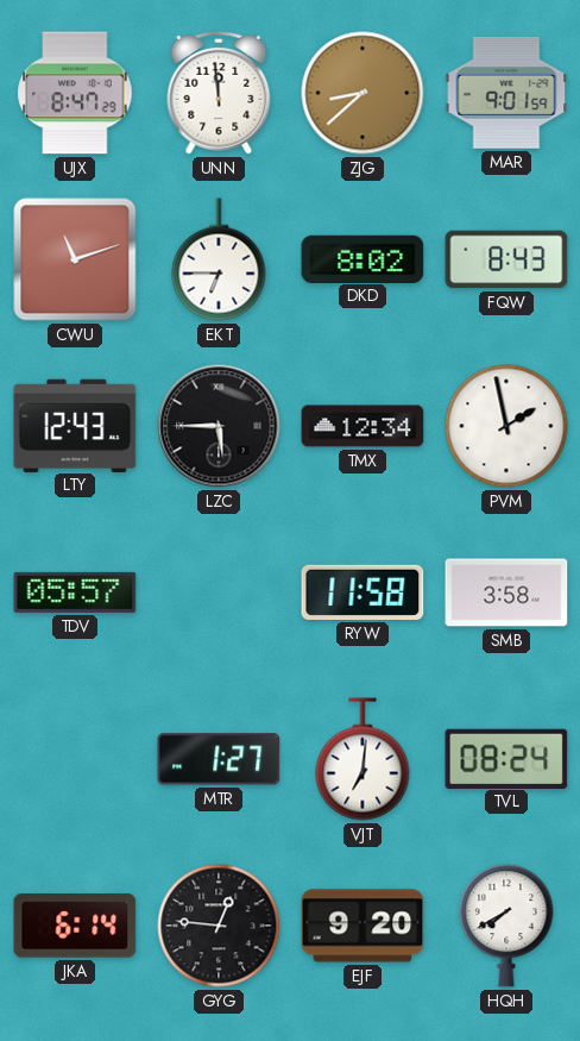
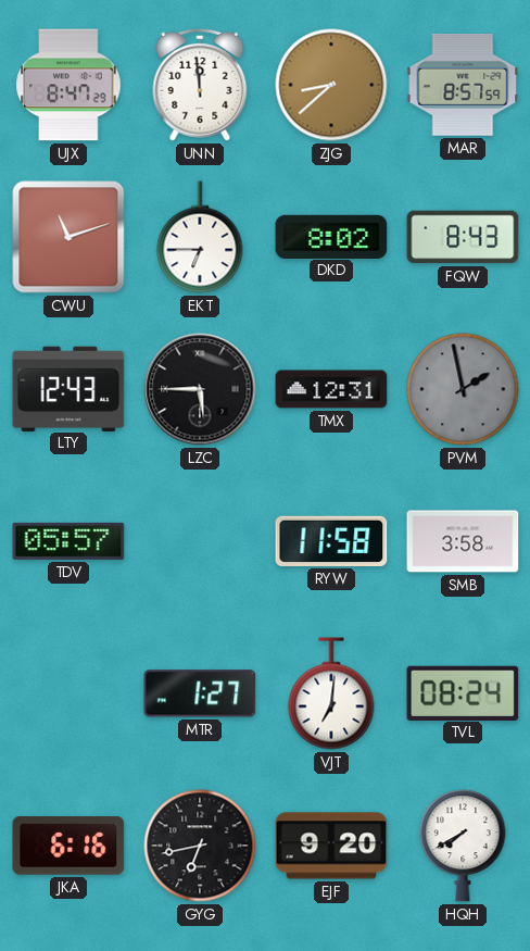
MAR: 9:01 -> 8:57
TMX: 12:34 -> 12:31
PVM dial: white -> grey
JKA: 6:14 -> 6:16
GYG: 12:46 -> 6:43
